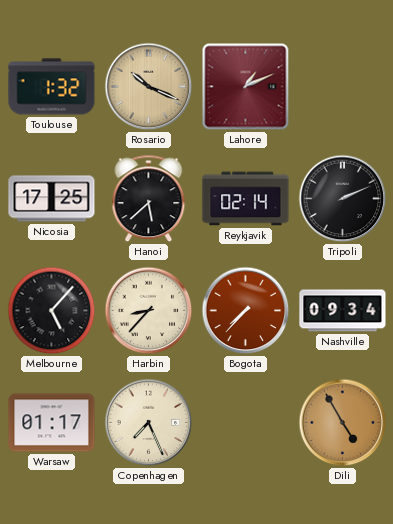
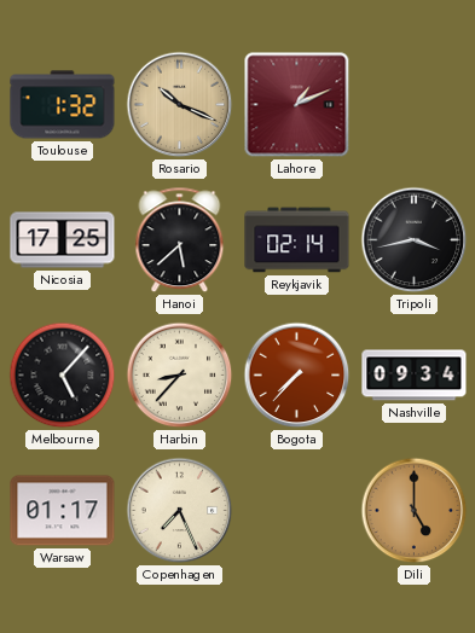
Tripoli: 2:11 -> 3:43
Dili: 4:55 -> 5:00
